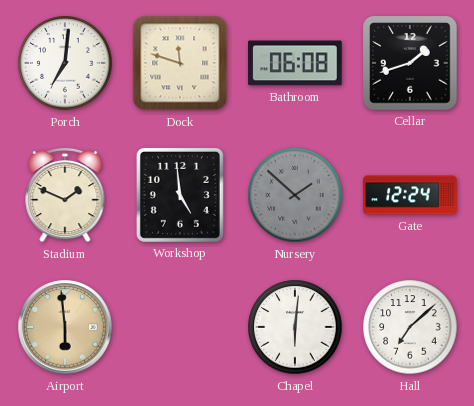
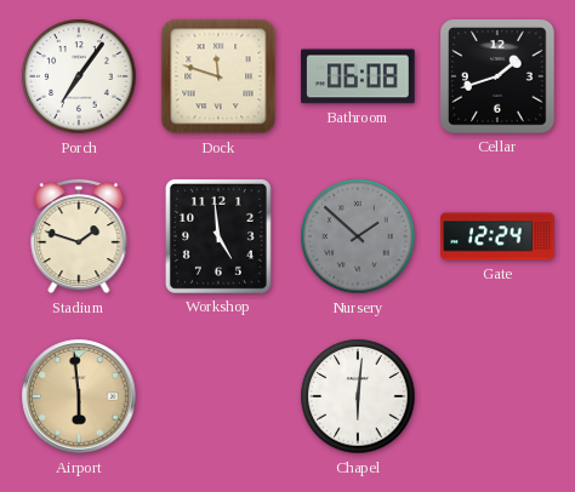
Porch: 7:01 -> 7:06
Stadium: 1:49 -> 1:48
Hall: 7:08 -> none
